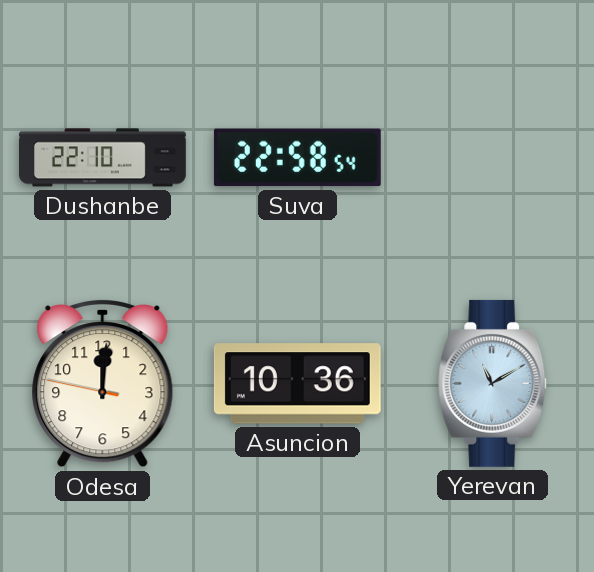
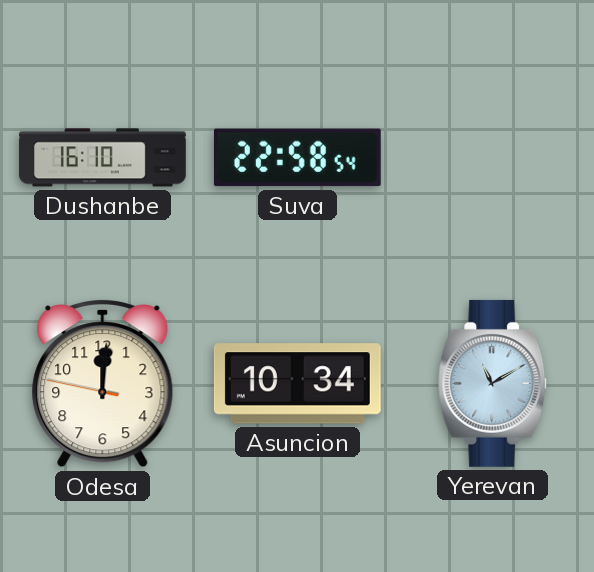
Dushanbe: 22:10 -> 16:10
Asuncion: 10:36 -> 10:34
